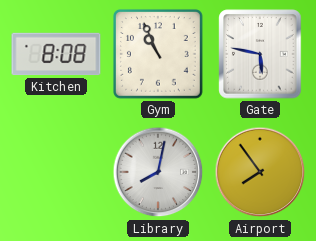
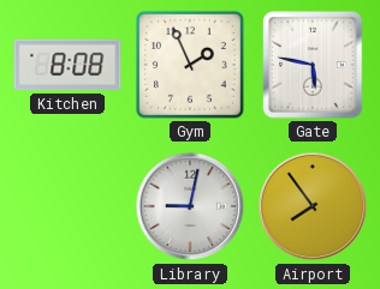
Gym: 10:56 -> 1:56
Library: 8:02 -> 9:02
